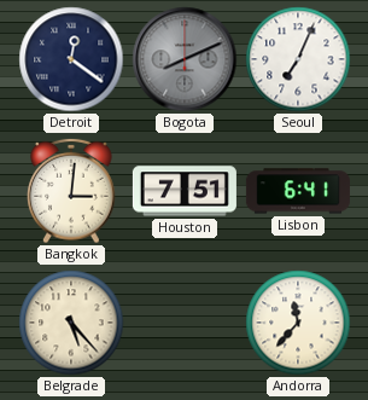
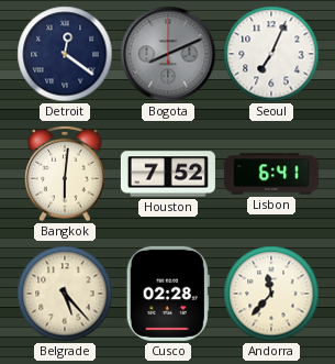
Bangkok: 3:01 -> 6:01
Houston: 7:51 -> 7:52
Cusco: none -> 02:28
